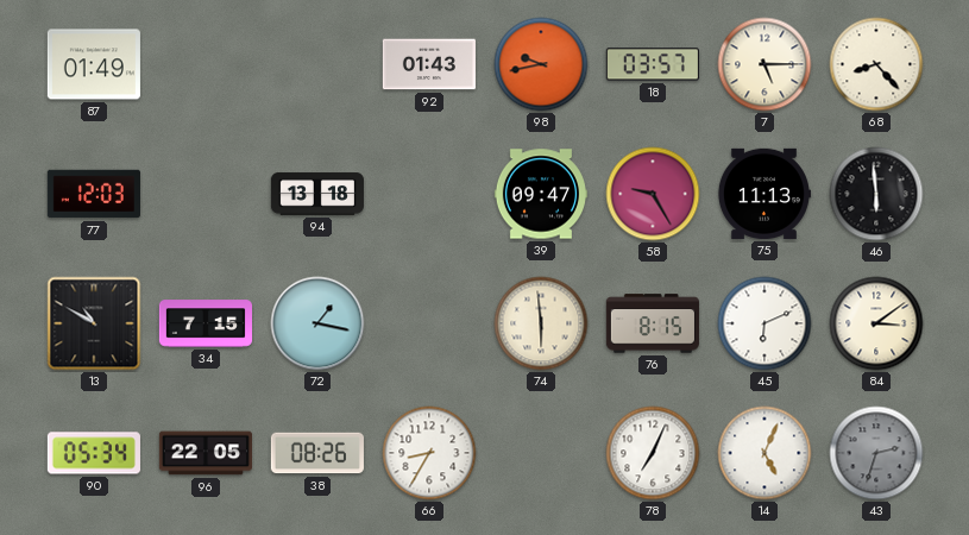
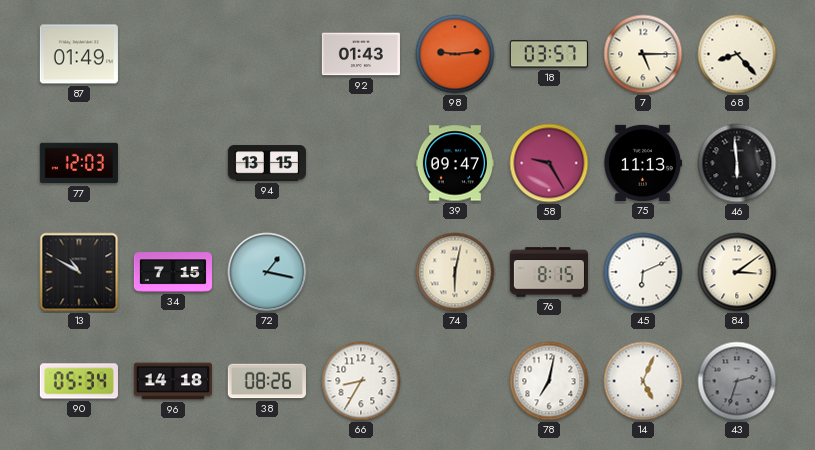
98: 9:43 -> 9:14
94: 13:18 -> 13:15
74: 5:59 -> 6:02
96: 22:05 -> 14:18
78: 7:04 -> 7:02
